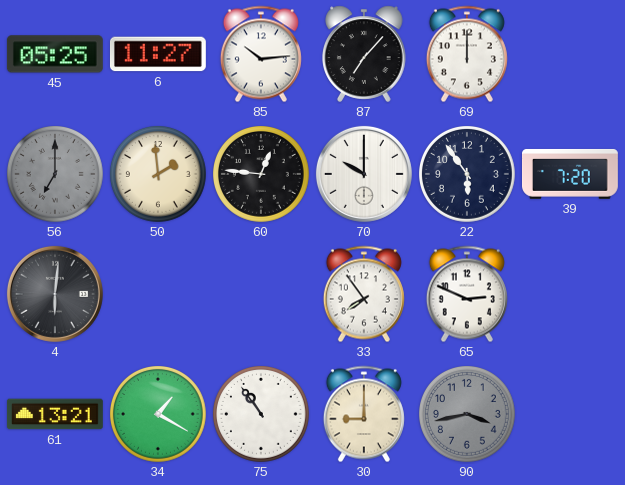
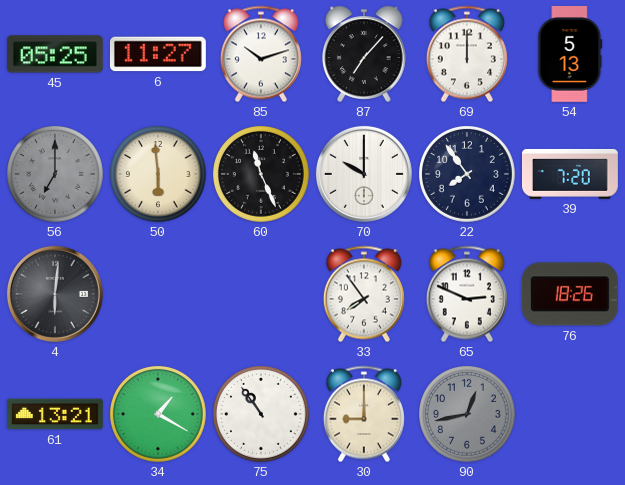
85: 10:14 -> 10:12
54: none -> 5:13
50: 1:59 -> 5:59
60: 12:46 -> 11:26
22: 5:54 -> 7:54
76: none -> 18:26
90: 3:43 -> 12:43
